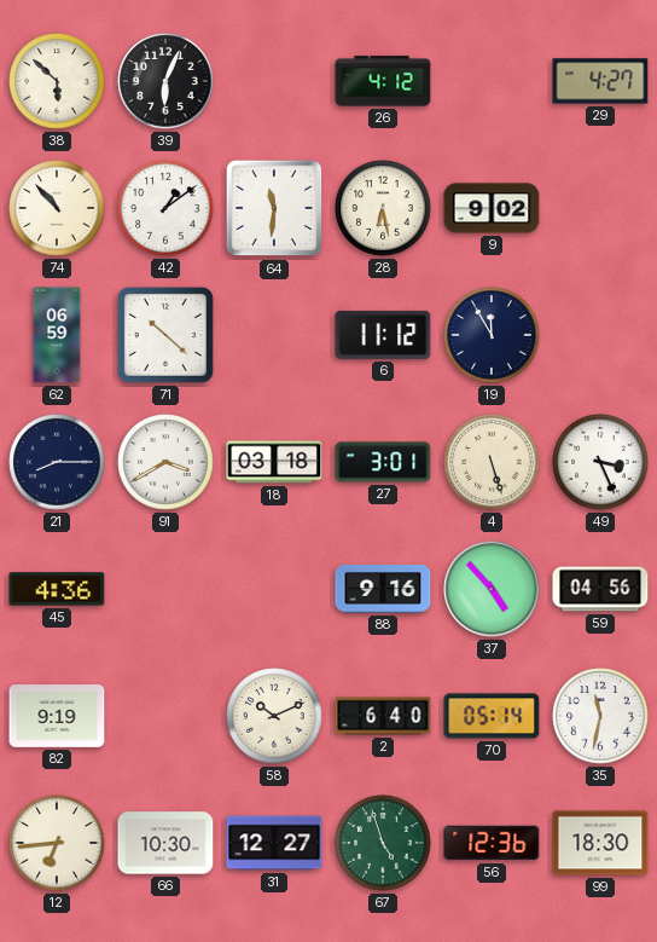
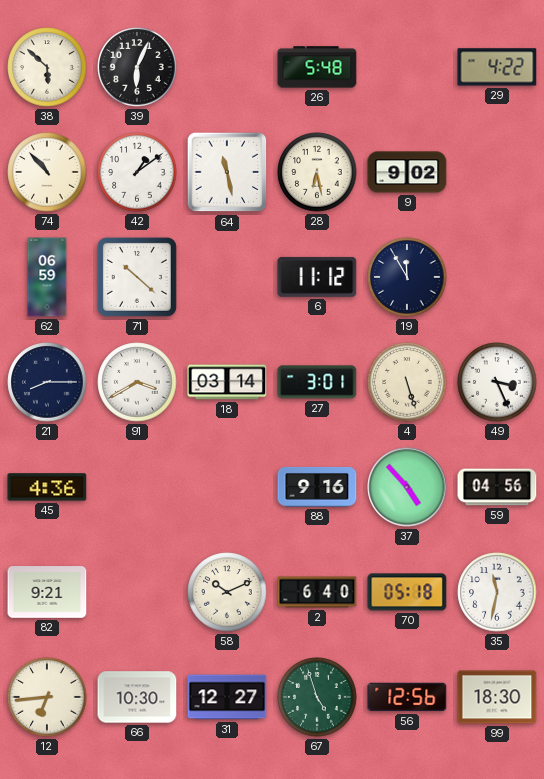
26: 4:12 -> 5:48
29: 4:27 -> 4:22
64: 11:31 -> 11:28
18: 03:18 -> 03:14
82: 9:19 -> 9:21
70: 05:14 -> 05:18
56: 12:36 -> 12:56
